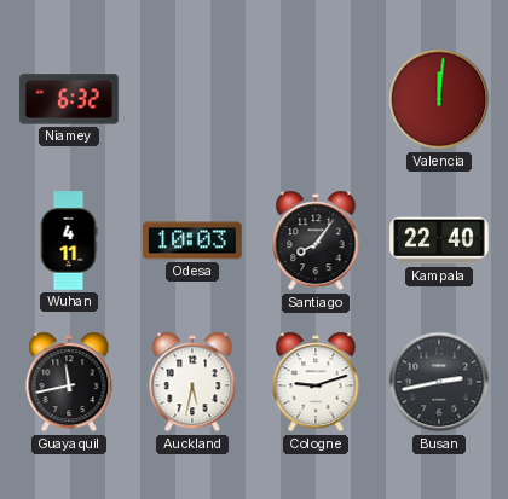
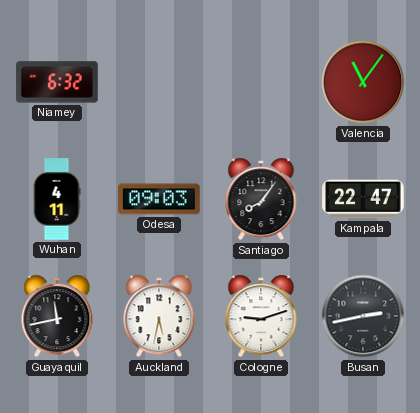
Valencia: 12:01 -> 11:06
Odesa: 10:03 -> 09:03
Kampala: 22:40 -> 22:47
